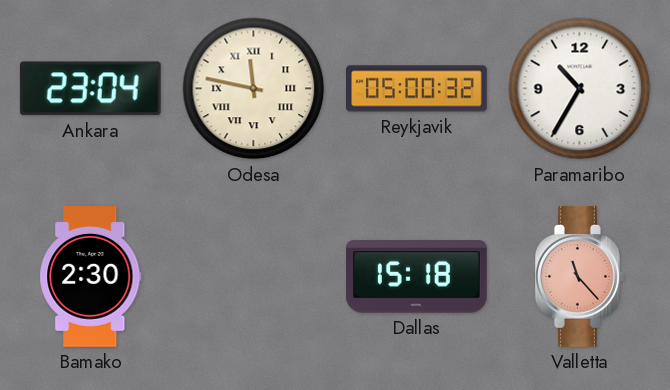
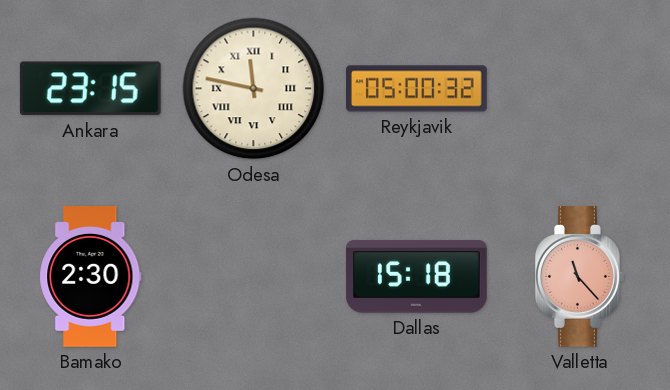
Ankara: 23:04 -> 23:15
Paramaribo: 10:35 -> none
